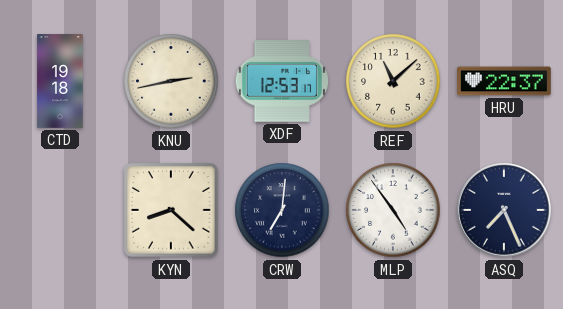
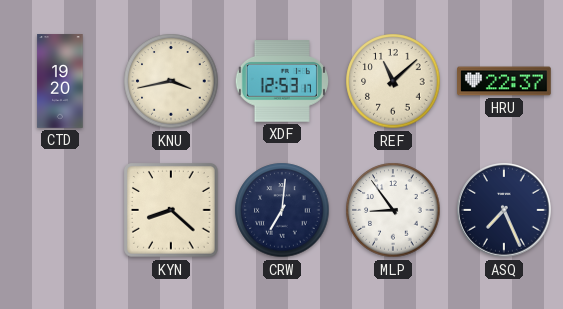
CTD: 19:18 -> 19:20
KNU: 2:43 -> 3:43
MLP: 4:54 -> 8:54
